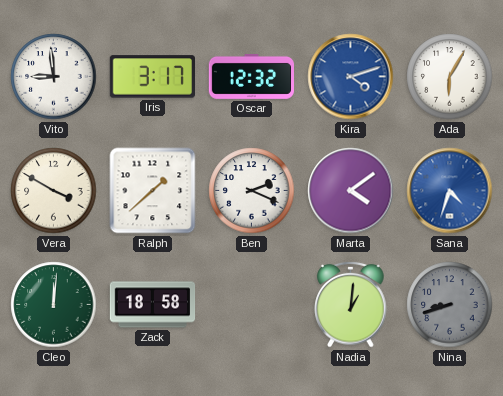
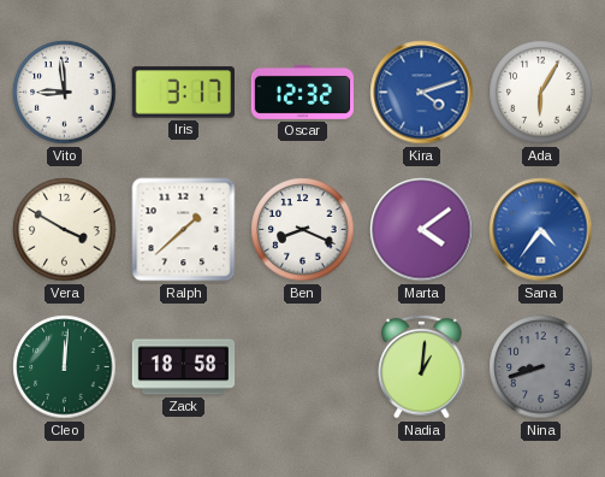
Ben: 2:19 -> 8:19
Sana: 4:33 -> 4:36
